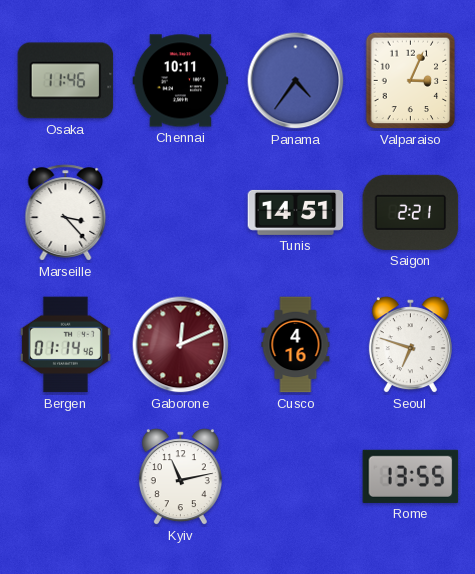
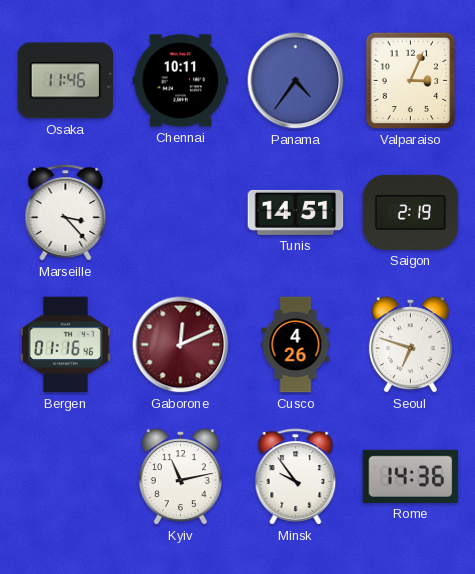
Saigon: 2:21 -> 2:19
Bergen: 01:14 -> 01:16
Cusco: 4:16 -> 4:26
Minsk: none -> 9:54
Rome: 13:55 -> 14:36
